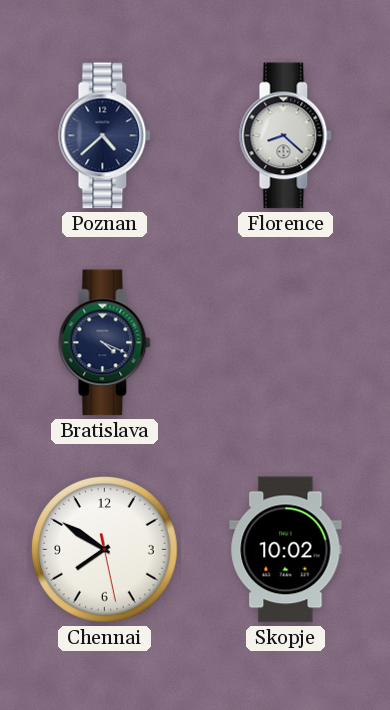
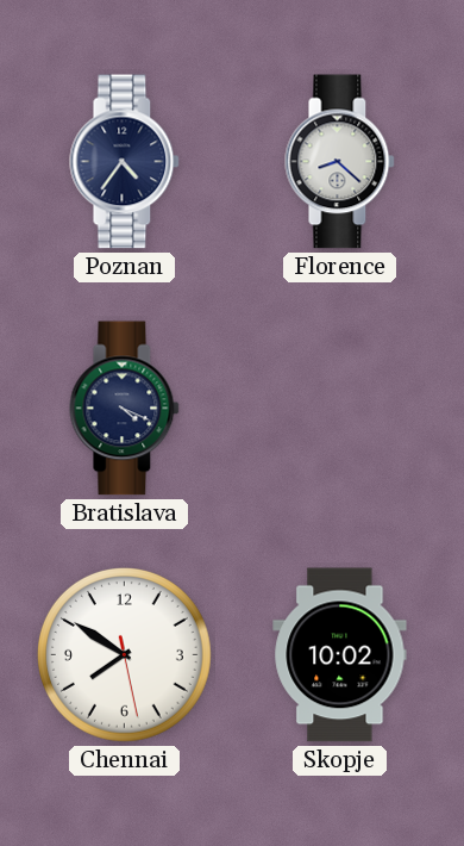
Poznan: 4:38 -> 4:36
